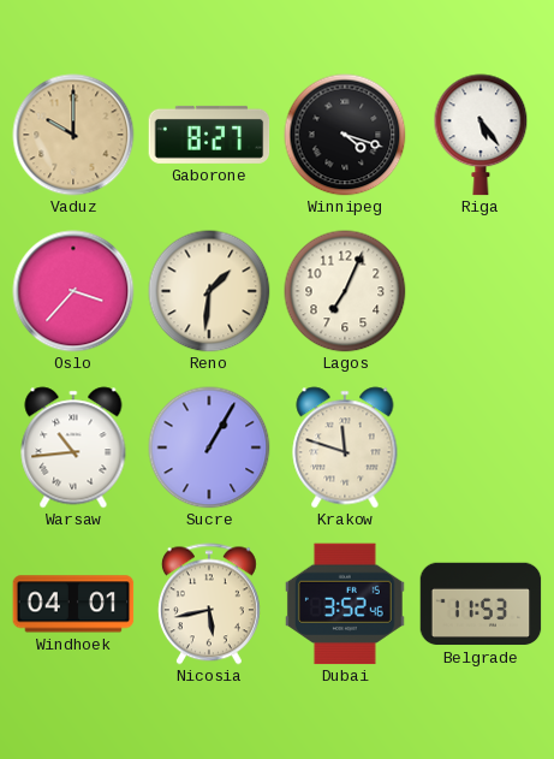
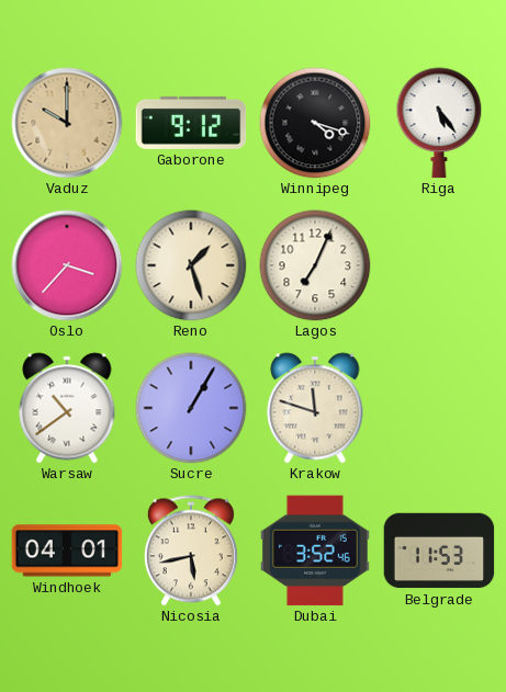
Gaborone: 8:27 -> 9:12
Reno: 1:31 -> 1:27
Warsaw: 10:44 -> 10:39
